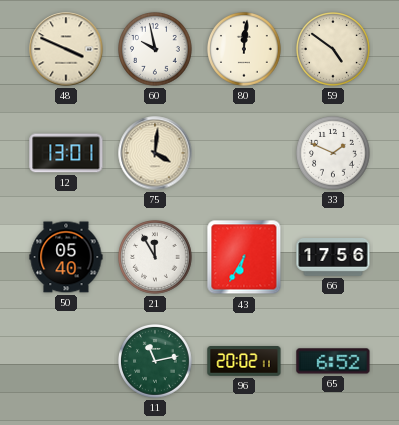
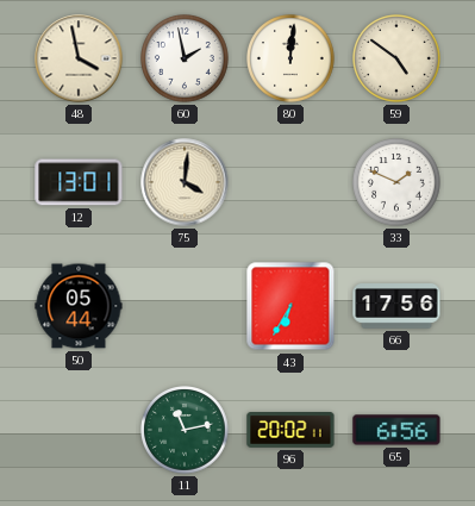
48: 3:49 -> 3:58
60: 9:58 -> 1:58
50: 05:40 -> 05:44
21: 11:55 -> none
65: 6:52 -> 6:56
